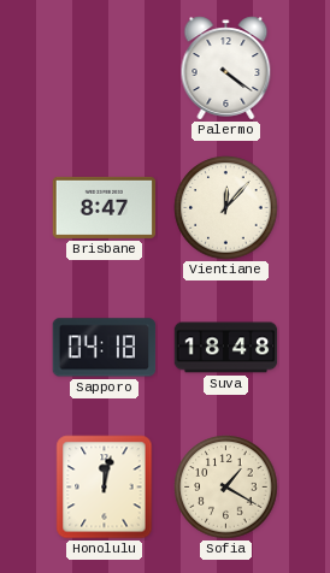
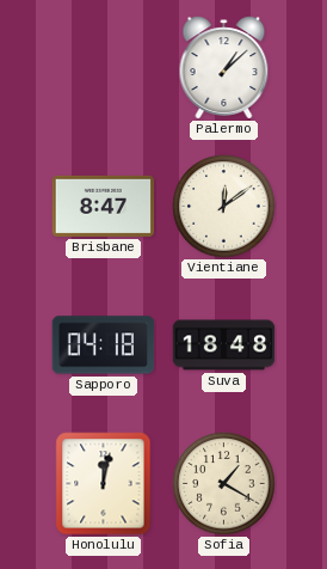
Palermo: 4:21 -> 1:08
Vientiane: 12:07 -> 12:09
